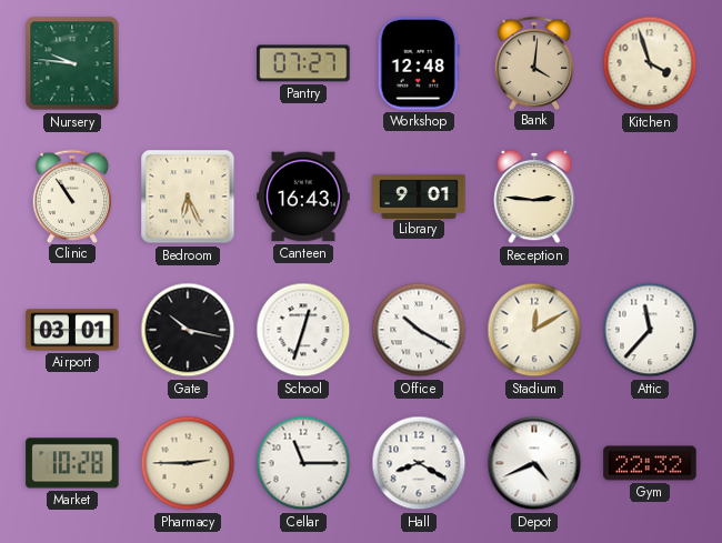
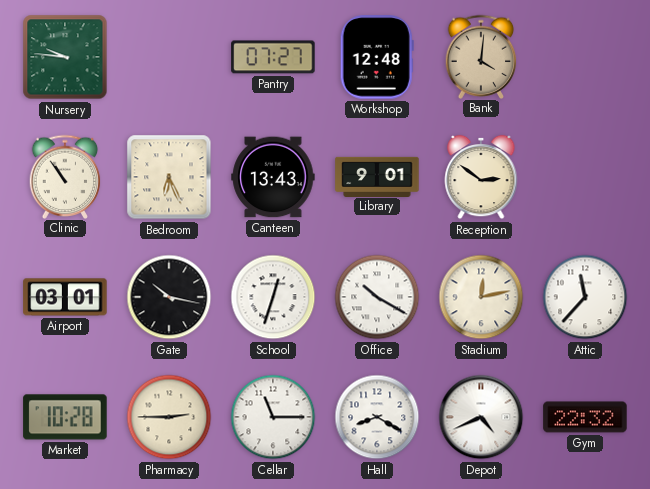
Kitchen: 3:57 -> none
Canteen: 16:43 -> 13:43
Reception: 2:46 -> 2:51
Stadium: 12:10 -> 12:13
